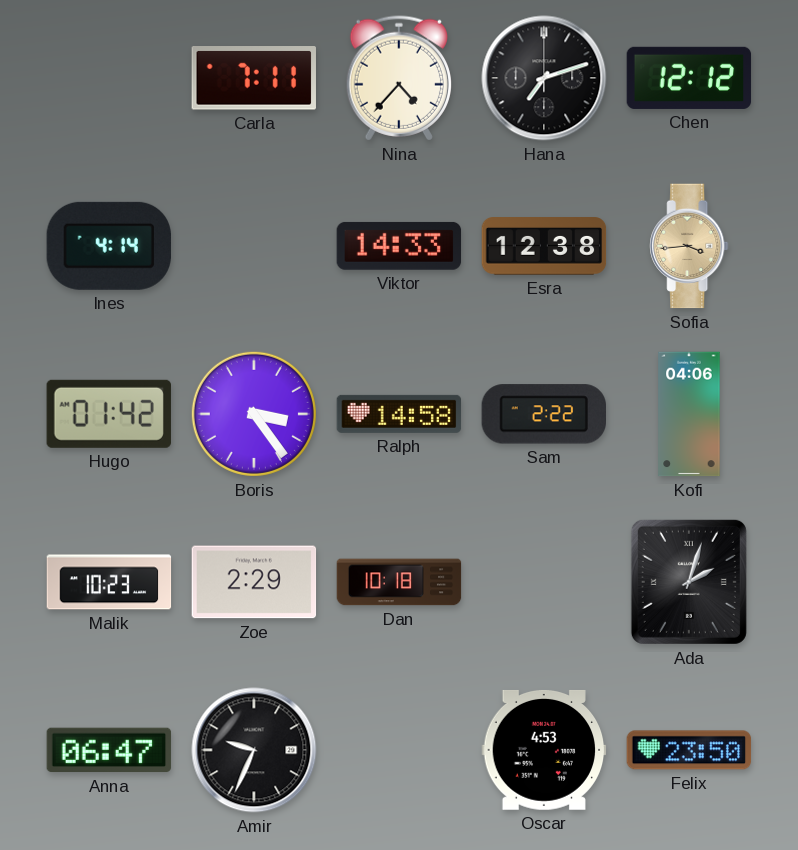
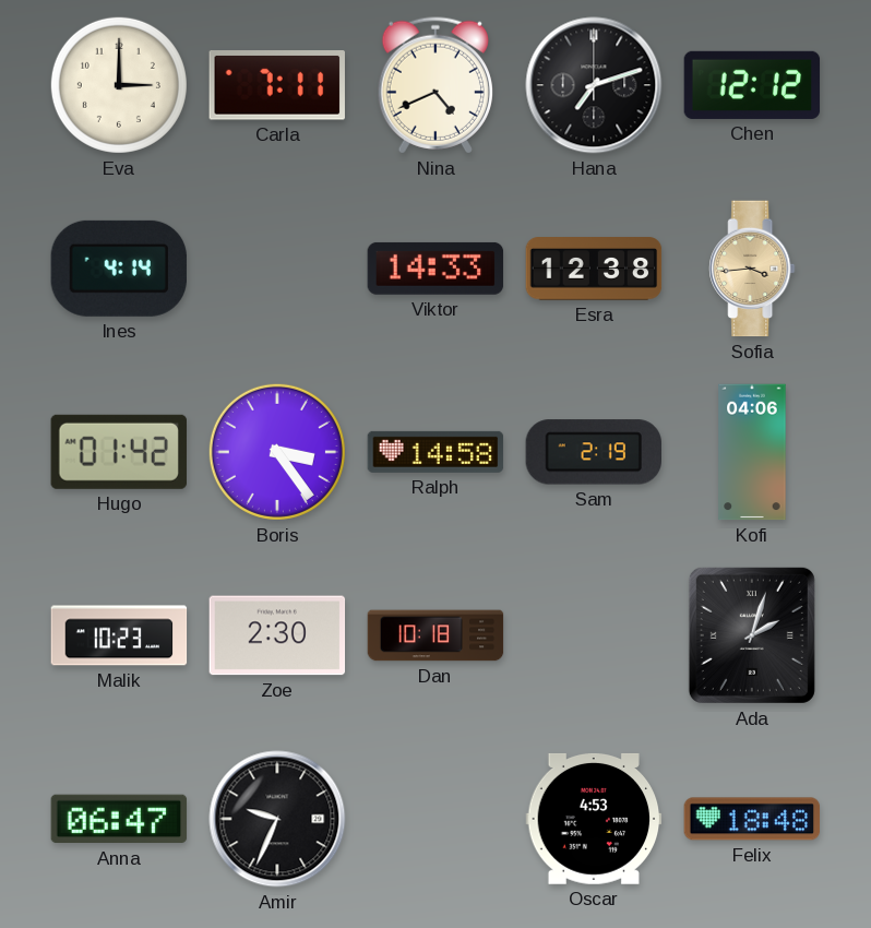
Eva: none -> 3:00
Nina: 4:37 -> 4:41
Sam: 2:22 -> 2:19
Zoe: 2:29 -> 2:30
Felix: 23:50 -> 18:48
